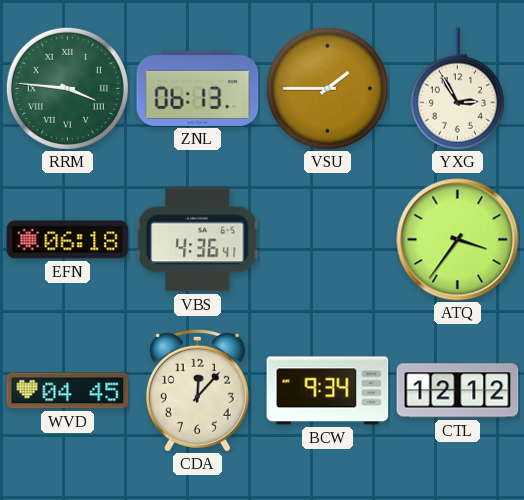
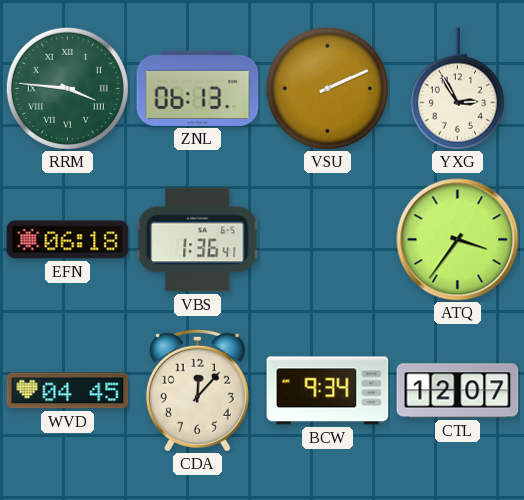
VSU: 1:45 -> 2:11
VBS: 4:36 -> 1:36
CTL: 12:12 -> 12:07
